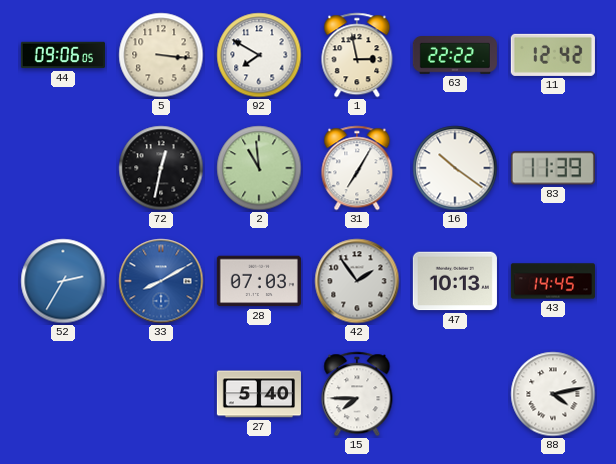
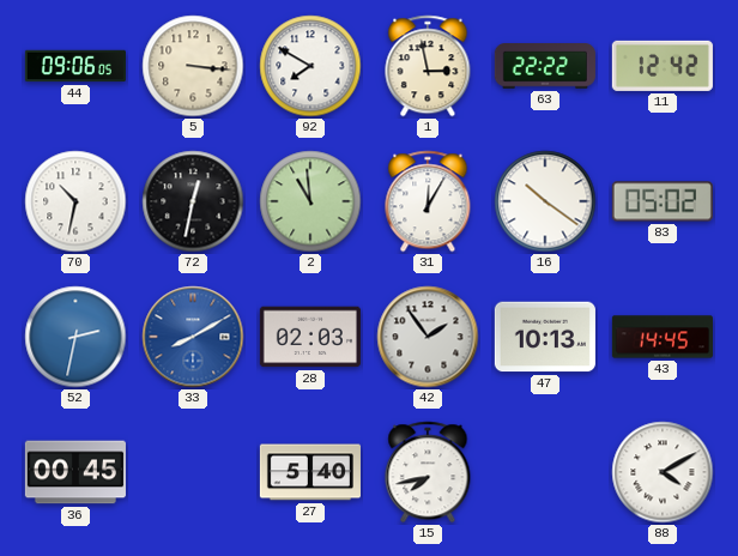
70: none -> 10:32
31: 7:05 -> 12:05
83: 11:39 -> 05:02
52: 2:35 -> 2:32
28: 07:03 -> 02:03
36: none -> 00:45
15: 7:45 -> 7:43
88: 4:13 -> 4:10
